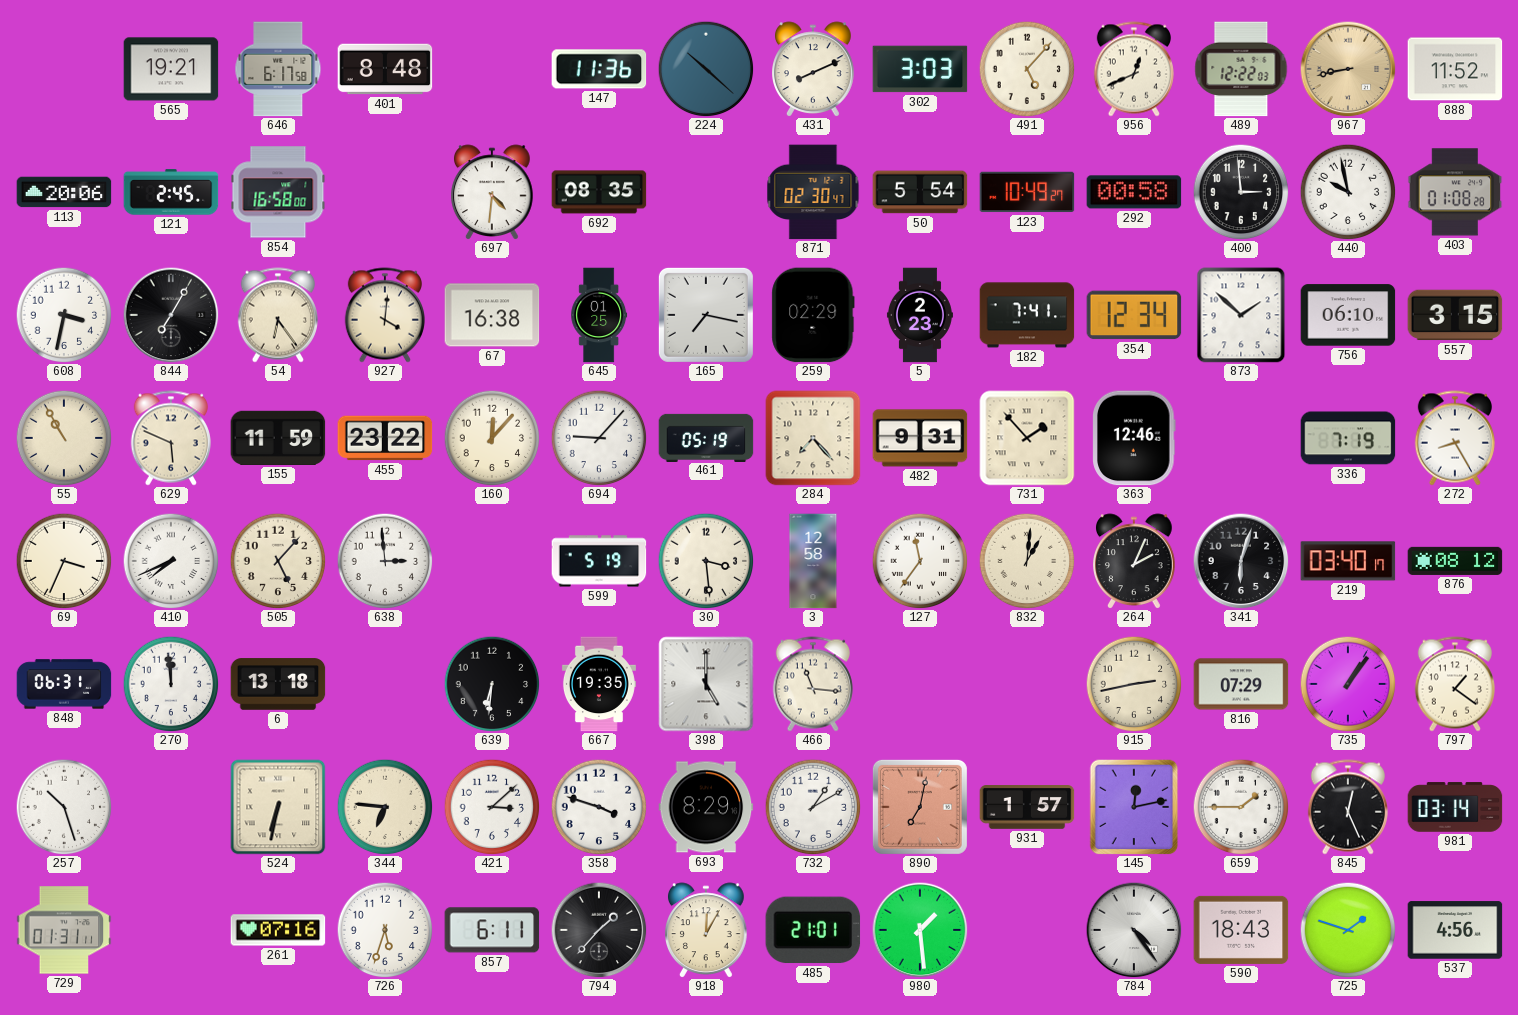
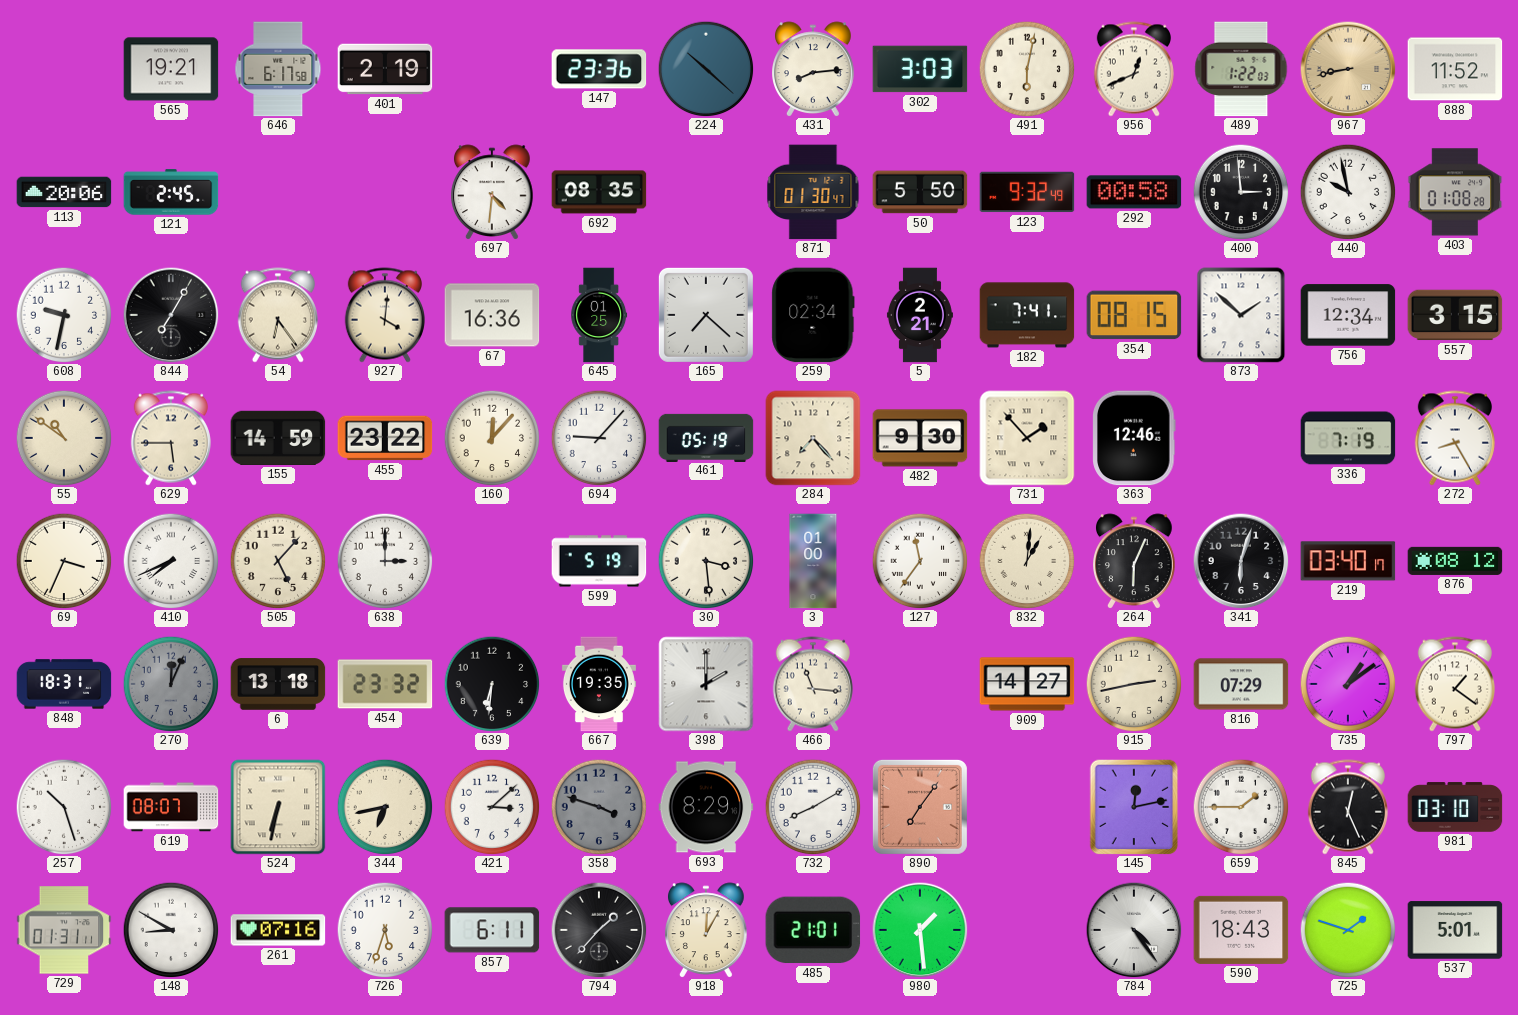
401: 8:48 -> 2:19
147: 11:36 -> 23:36
431: 8:11 -> 8:14
491: 5:07 -> 6:02
489: 12:22 -> 1:22
854: 16:58 -> none
871: 02:30 -> 01:30
50: 5:54 -> 5:50
123: 10:49 -> 9:32
608: 3:32 -> 9:32
67: 16:38 -> 16:36
165: 7:17 -> 7:22
259: 02:29 -> 02:34
5: 2:23 -> 2:21
354: 12:34 -> 08:15
756: 06:10 -> 12:34
55: 10:55 -> 10:51
629: 5:49 -> 5:45
155: 11:59 -> 14:59
482: 9:31 -> 9:30
638: 2:59 -> 3:00
3: 12:58 -> 01:00
264: 2:04 -> 6:04
848: 06:31 -> 18:31
270: 11:59 -> 12:04
270 dial: white -> grey
454: none -> 23:32
398: 5:00 -> 2:00
909: none -> 14:27
735: 1:06 -> 1:09
619: none -> 08:07
344: 6:46 -> 6:43
358 dial: white -> grey
732: 1:10 -> 8:10
890: 7:02 -> 7:06
931: 1:57 -> none
981: 03:14 -> 03:10
148: none -> 8:50
537: 4:56 -> 5:01
